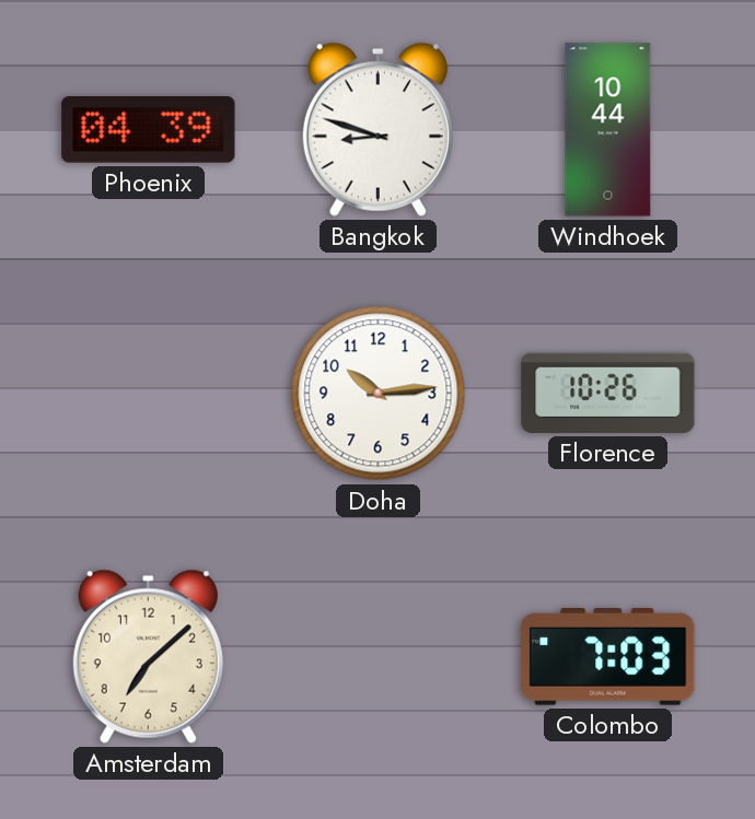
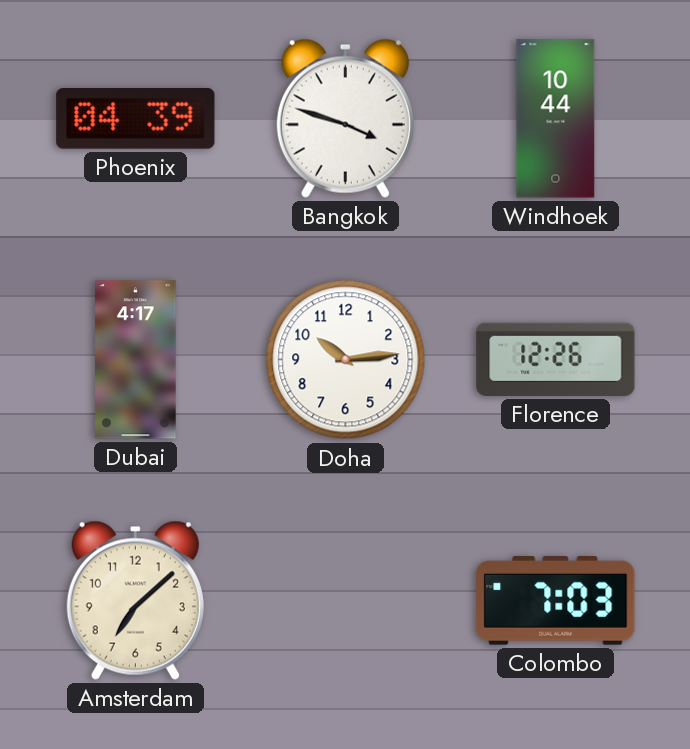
Bangkok: 8:48 -> 3:48
Dubai: none -> 4:17
Florence: 10:26 -> 12:26
